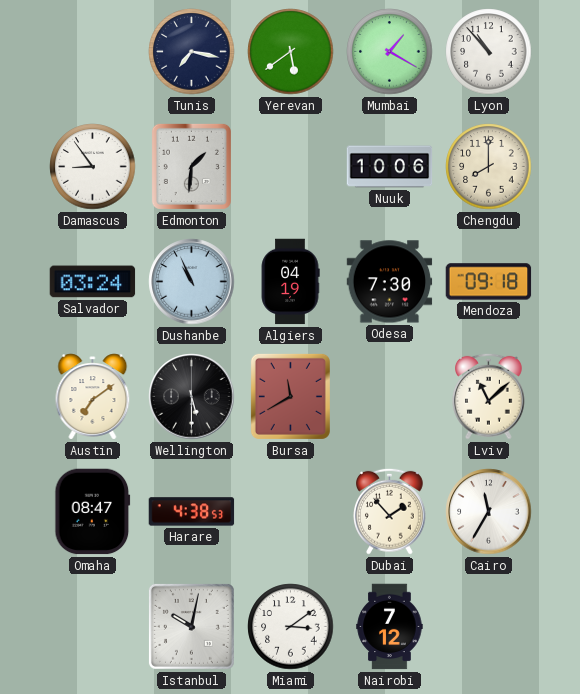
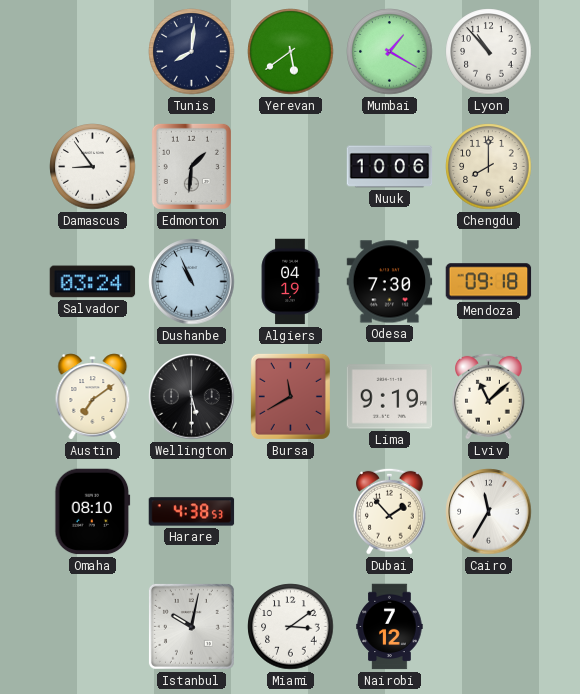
Tunis: 7:17 -> 8:01
Lima: none -> 9:19
Omaha: 08:47 -> 08:10
